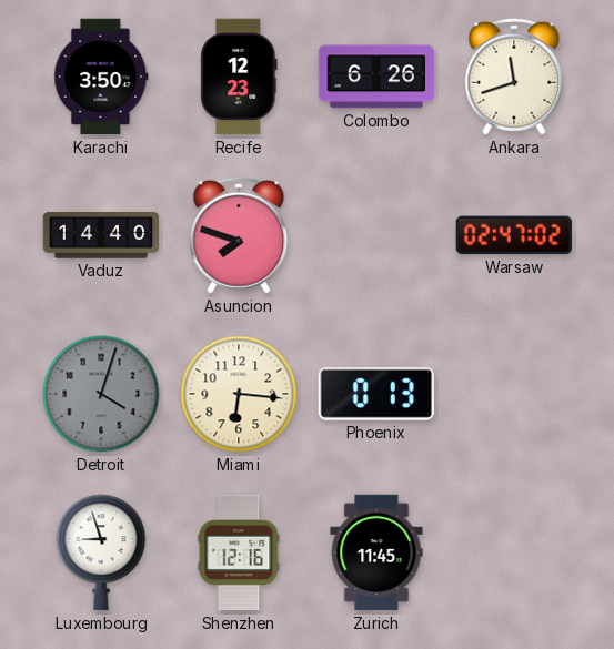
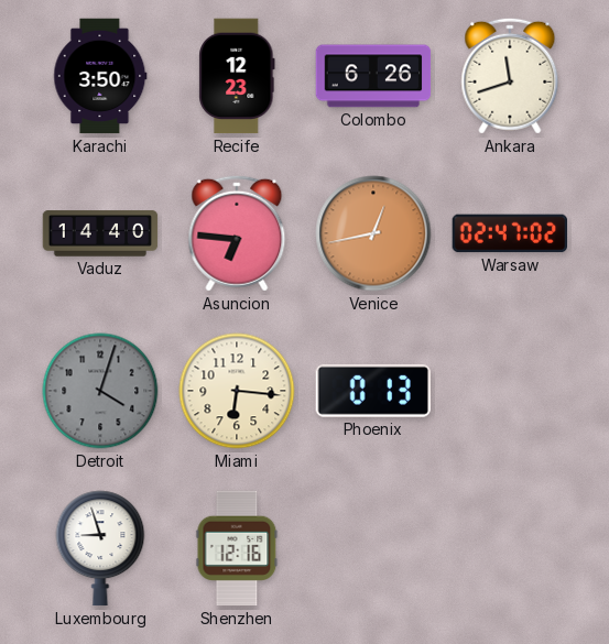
Asuncion: 7:48 -> 6:46
Venice: none -> 12:43
Zurich: 11:45 -> none
